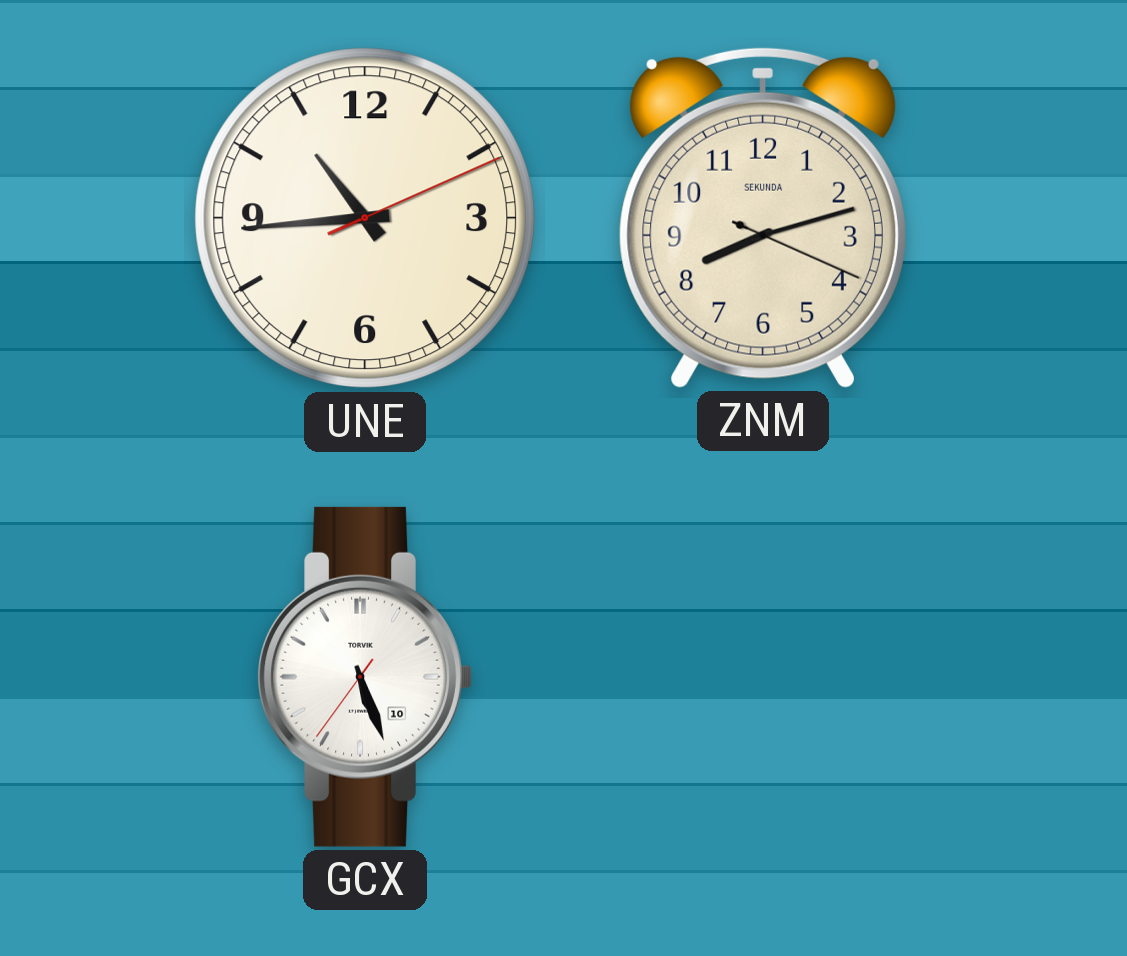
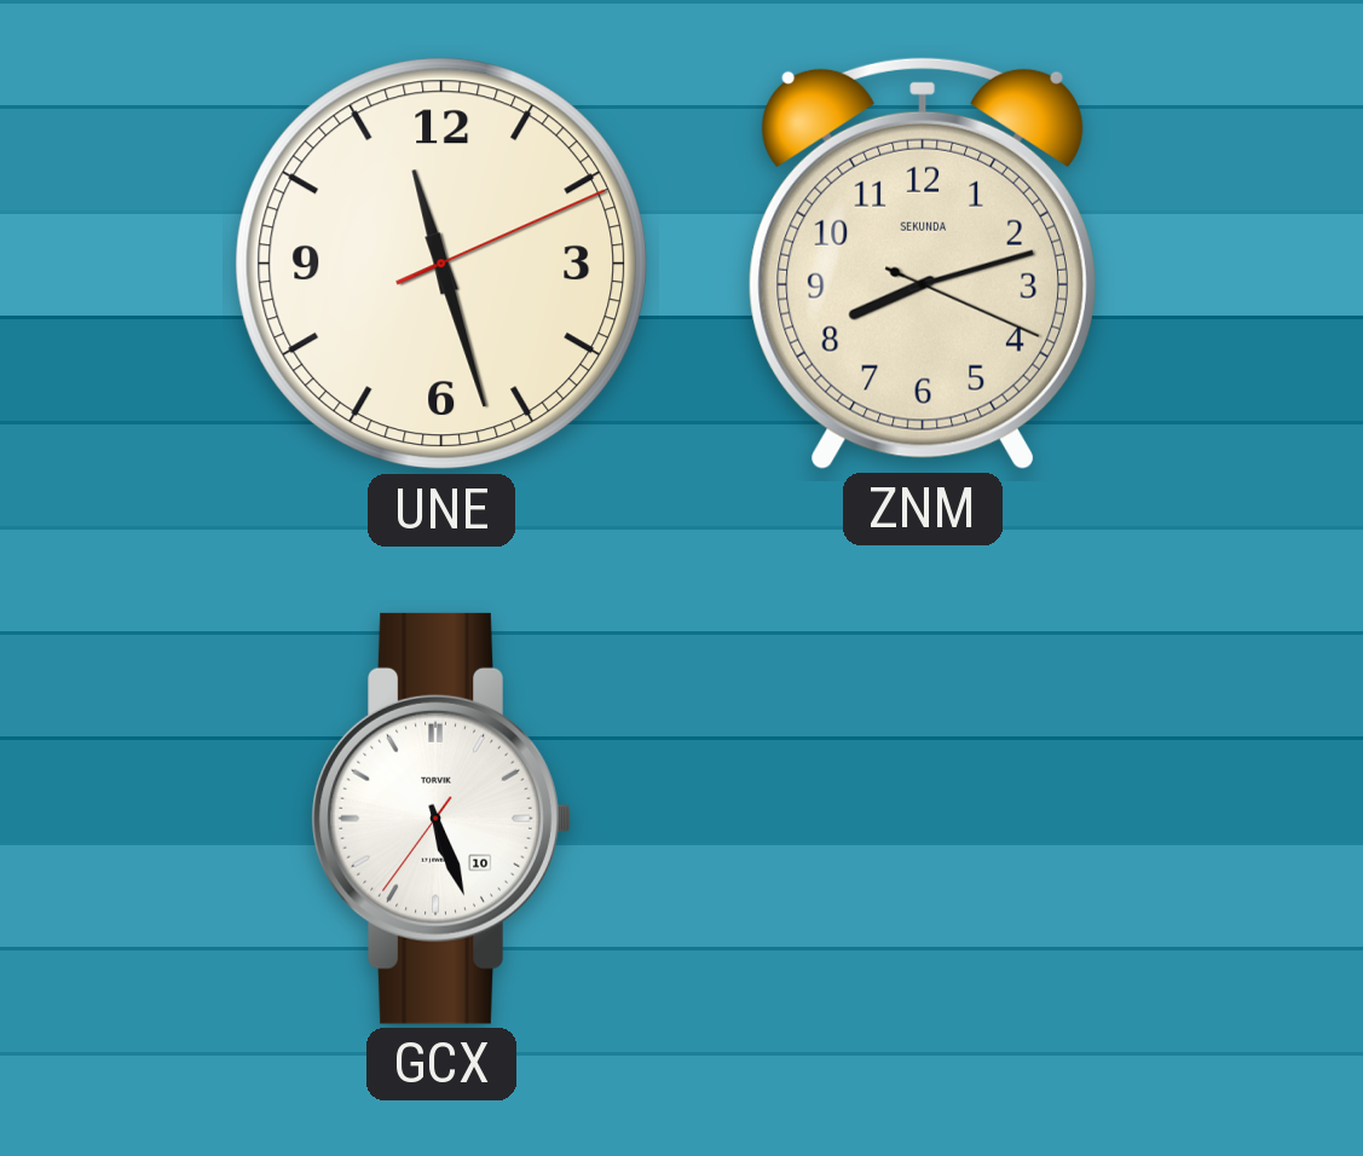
UNE: 10:44 -> 11:27
